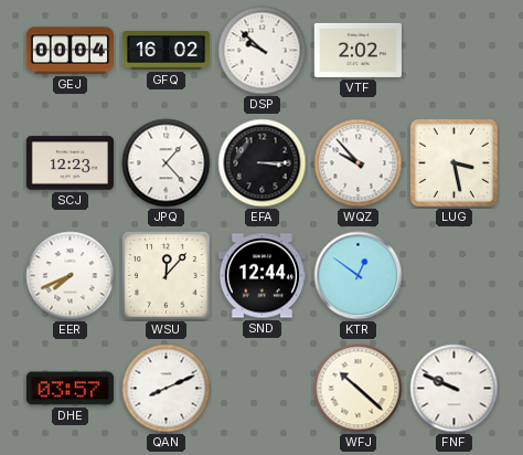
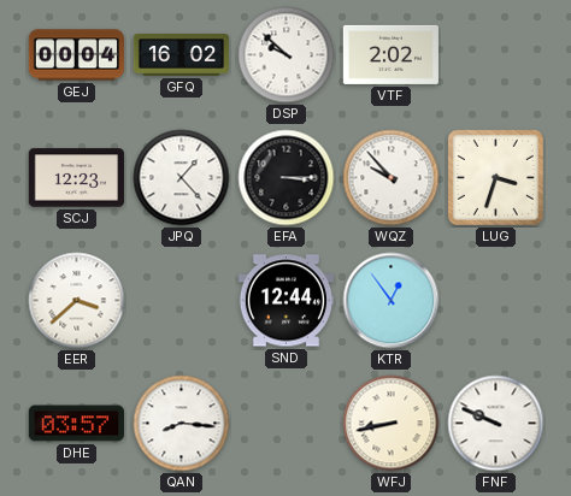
LUG: 3:28 -> 3:33
EER: 7:41 -> 3:38
WSU: 12:07 -> none
KTR: 12:51 -> 12:54
QAN: 8:11 -> 8:16
WFJ: 10:22 -> 8:43
